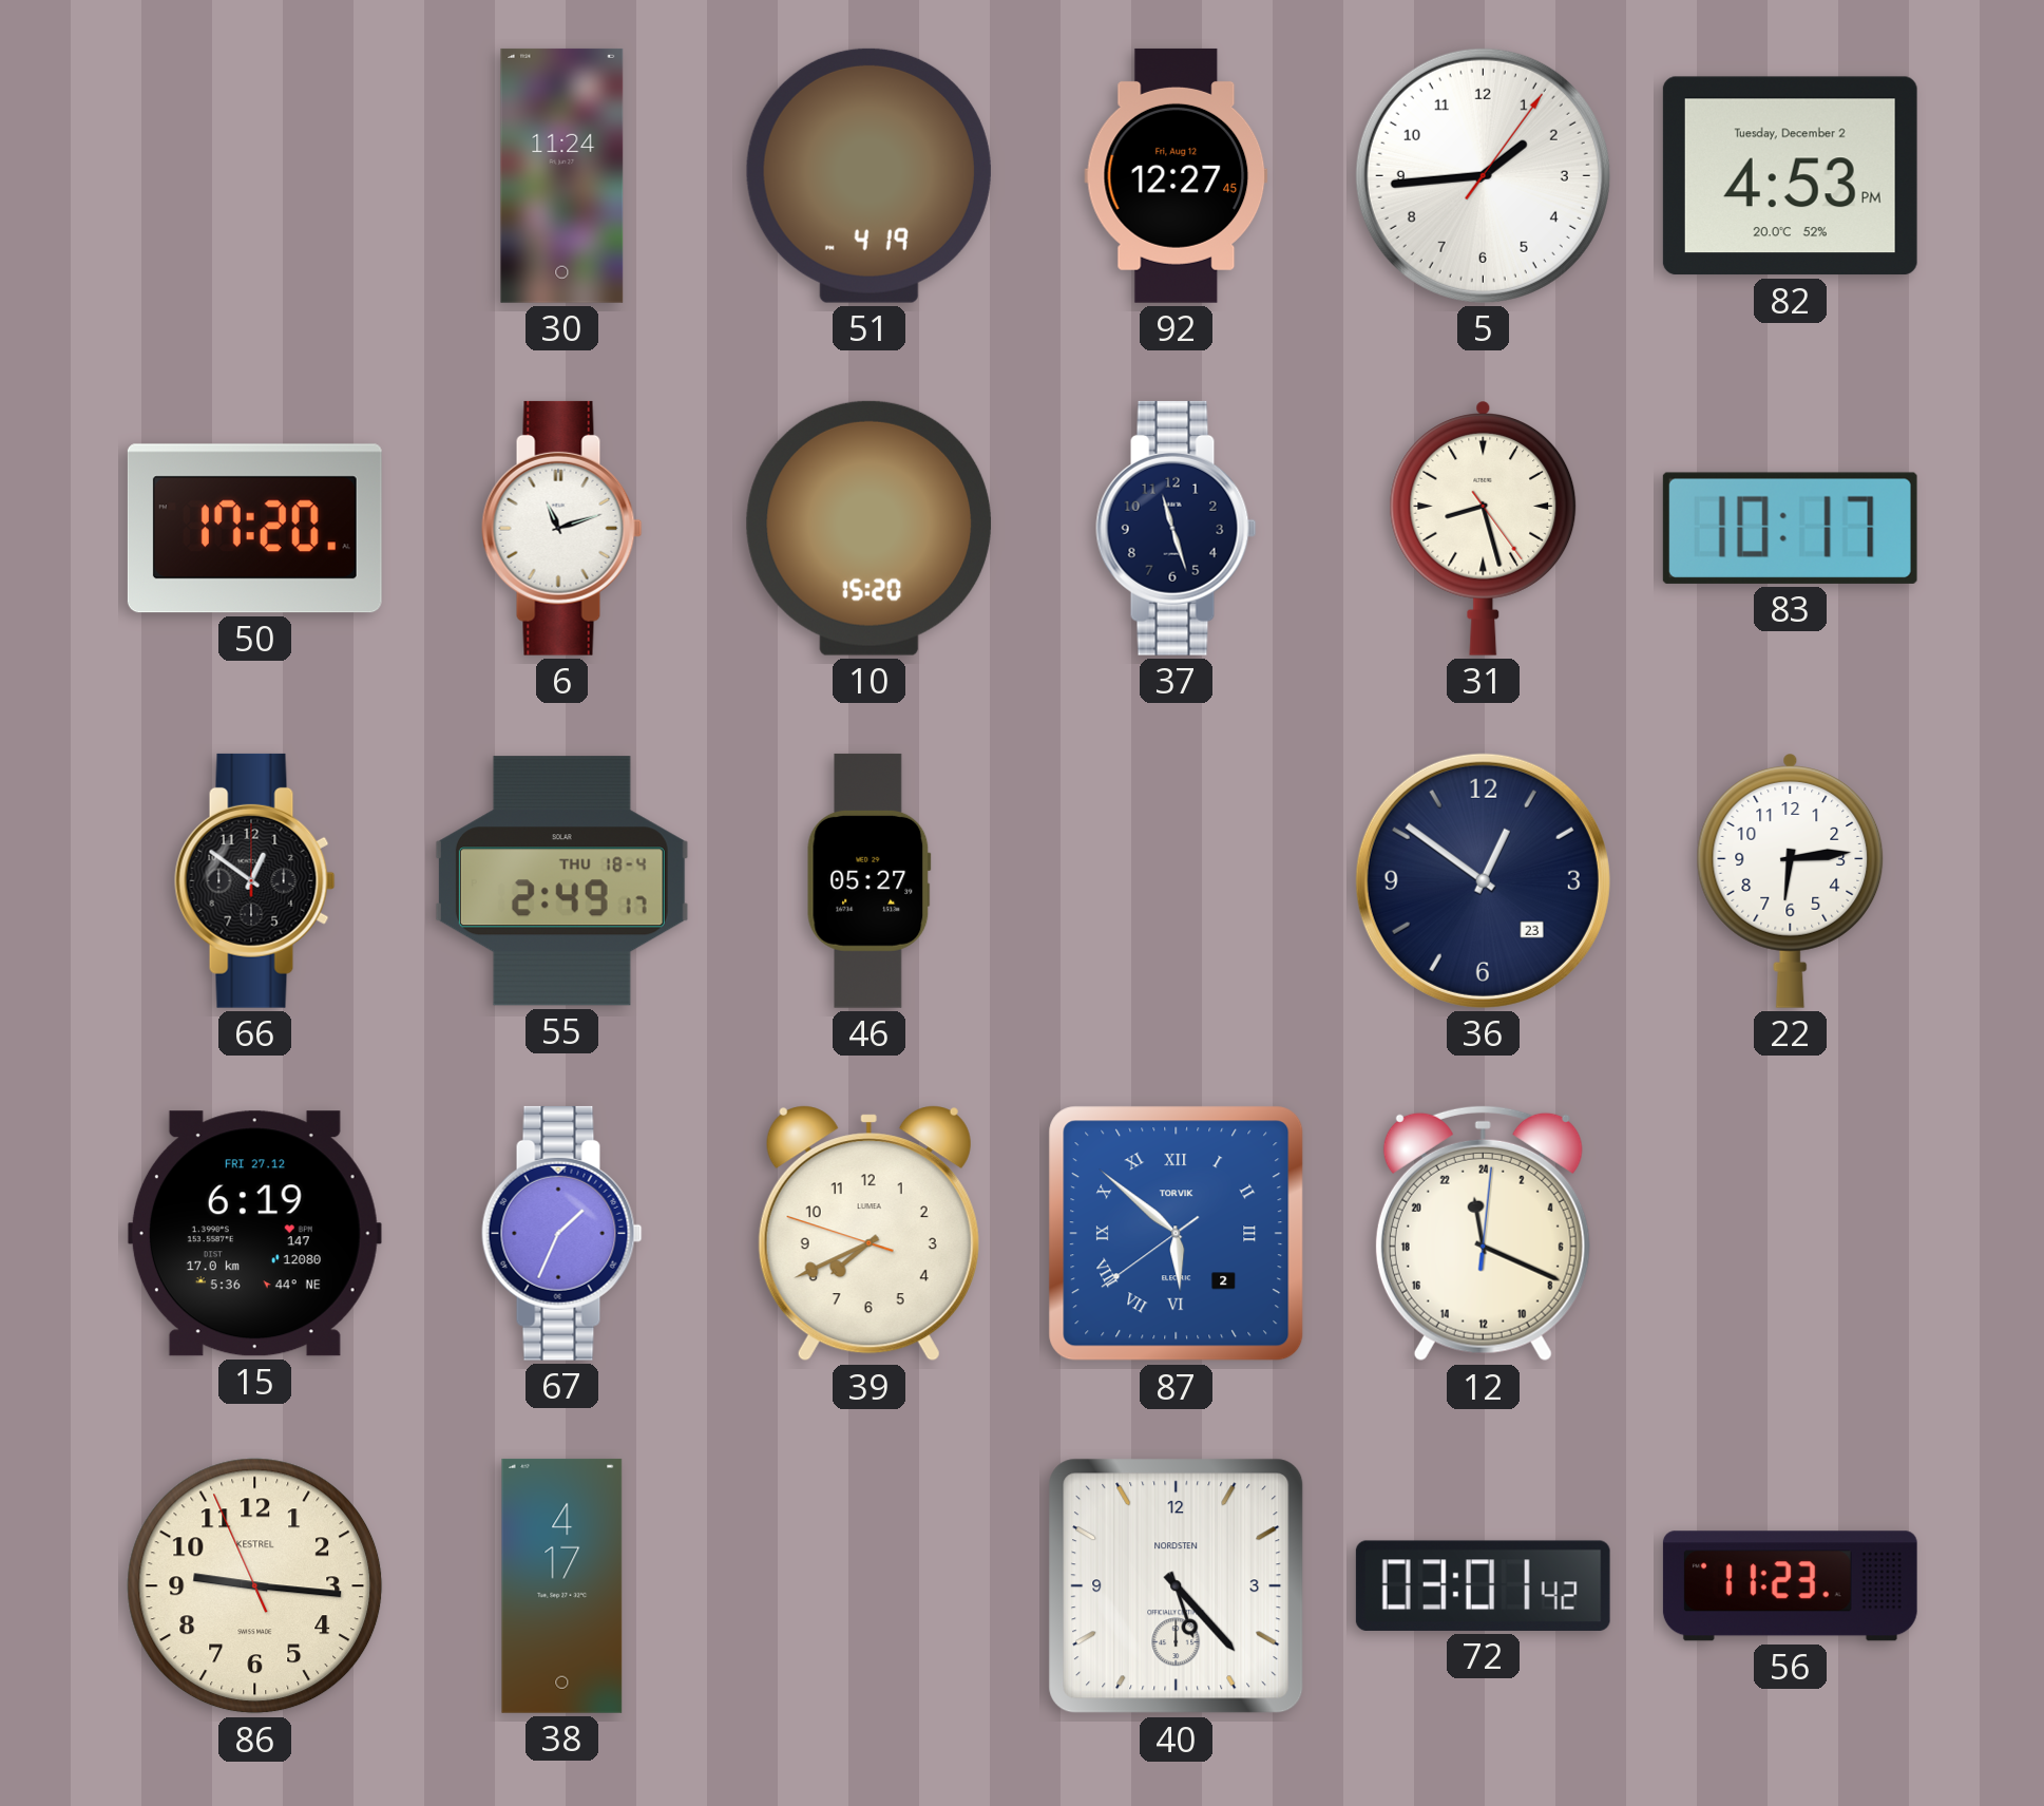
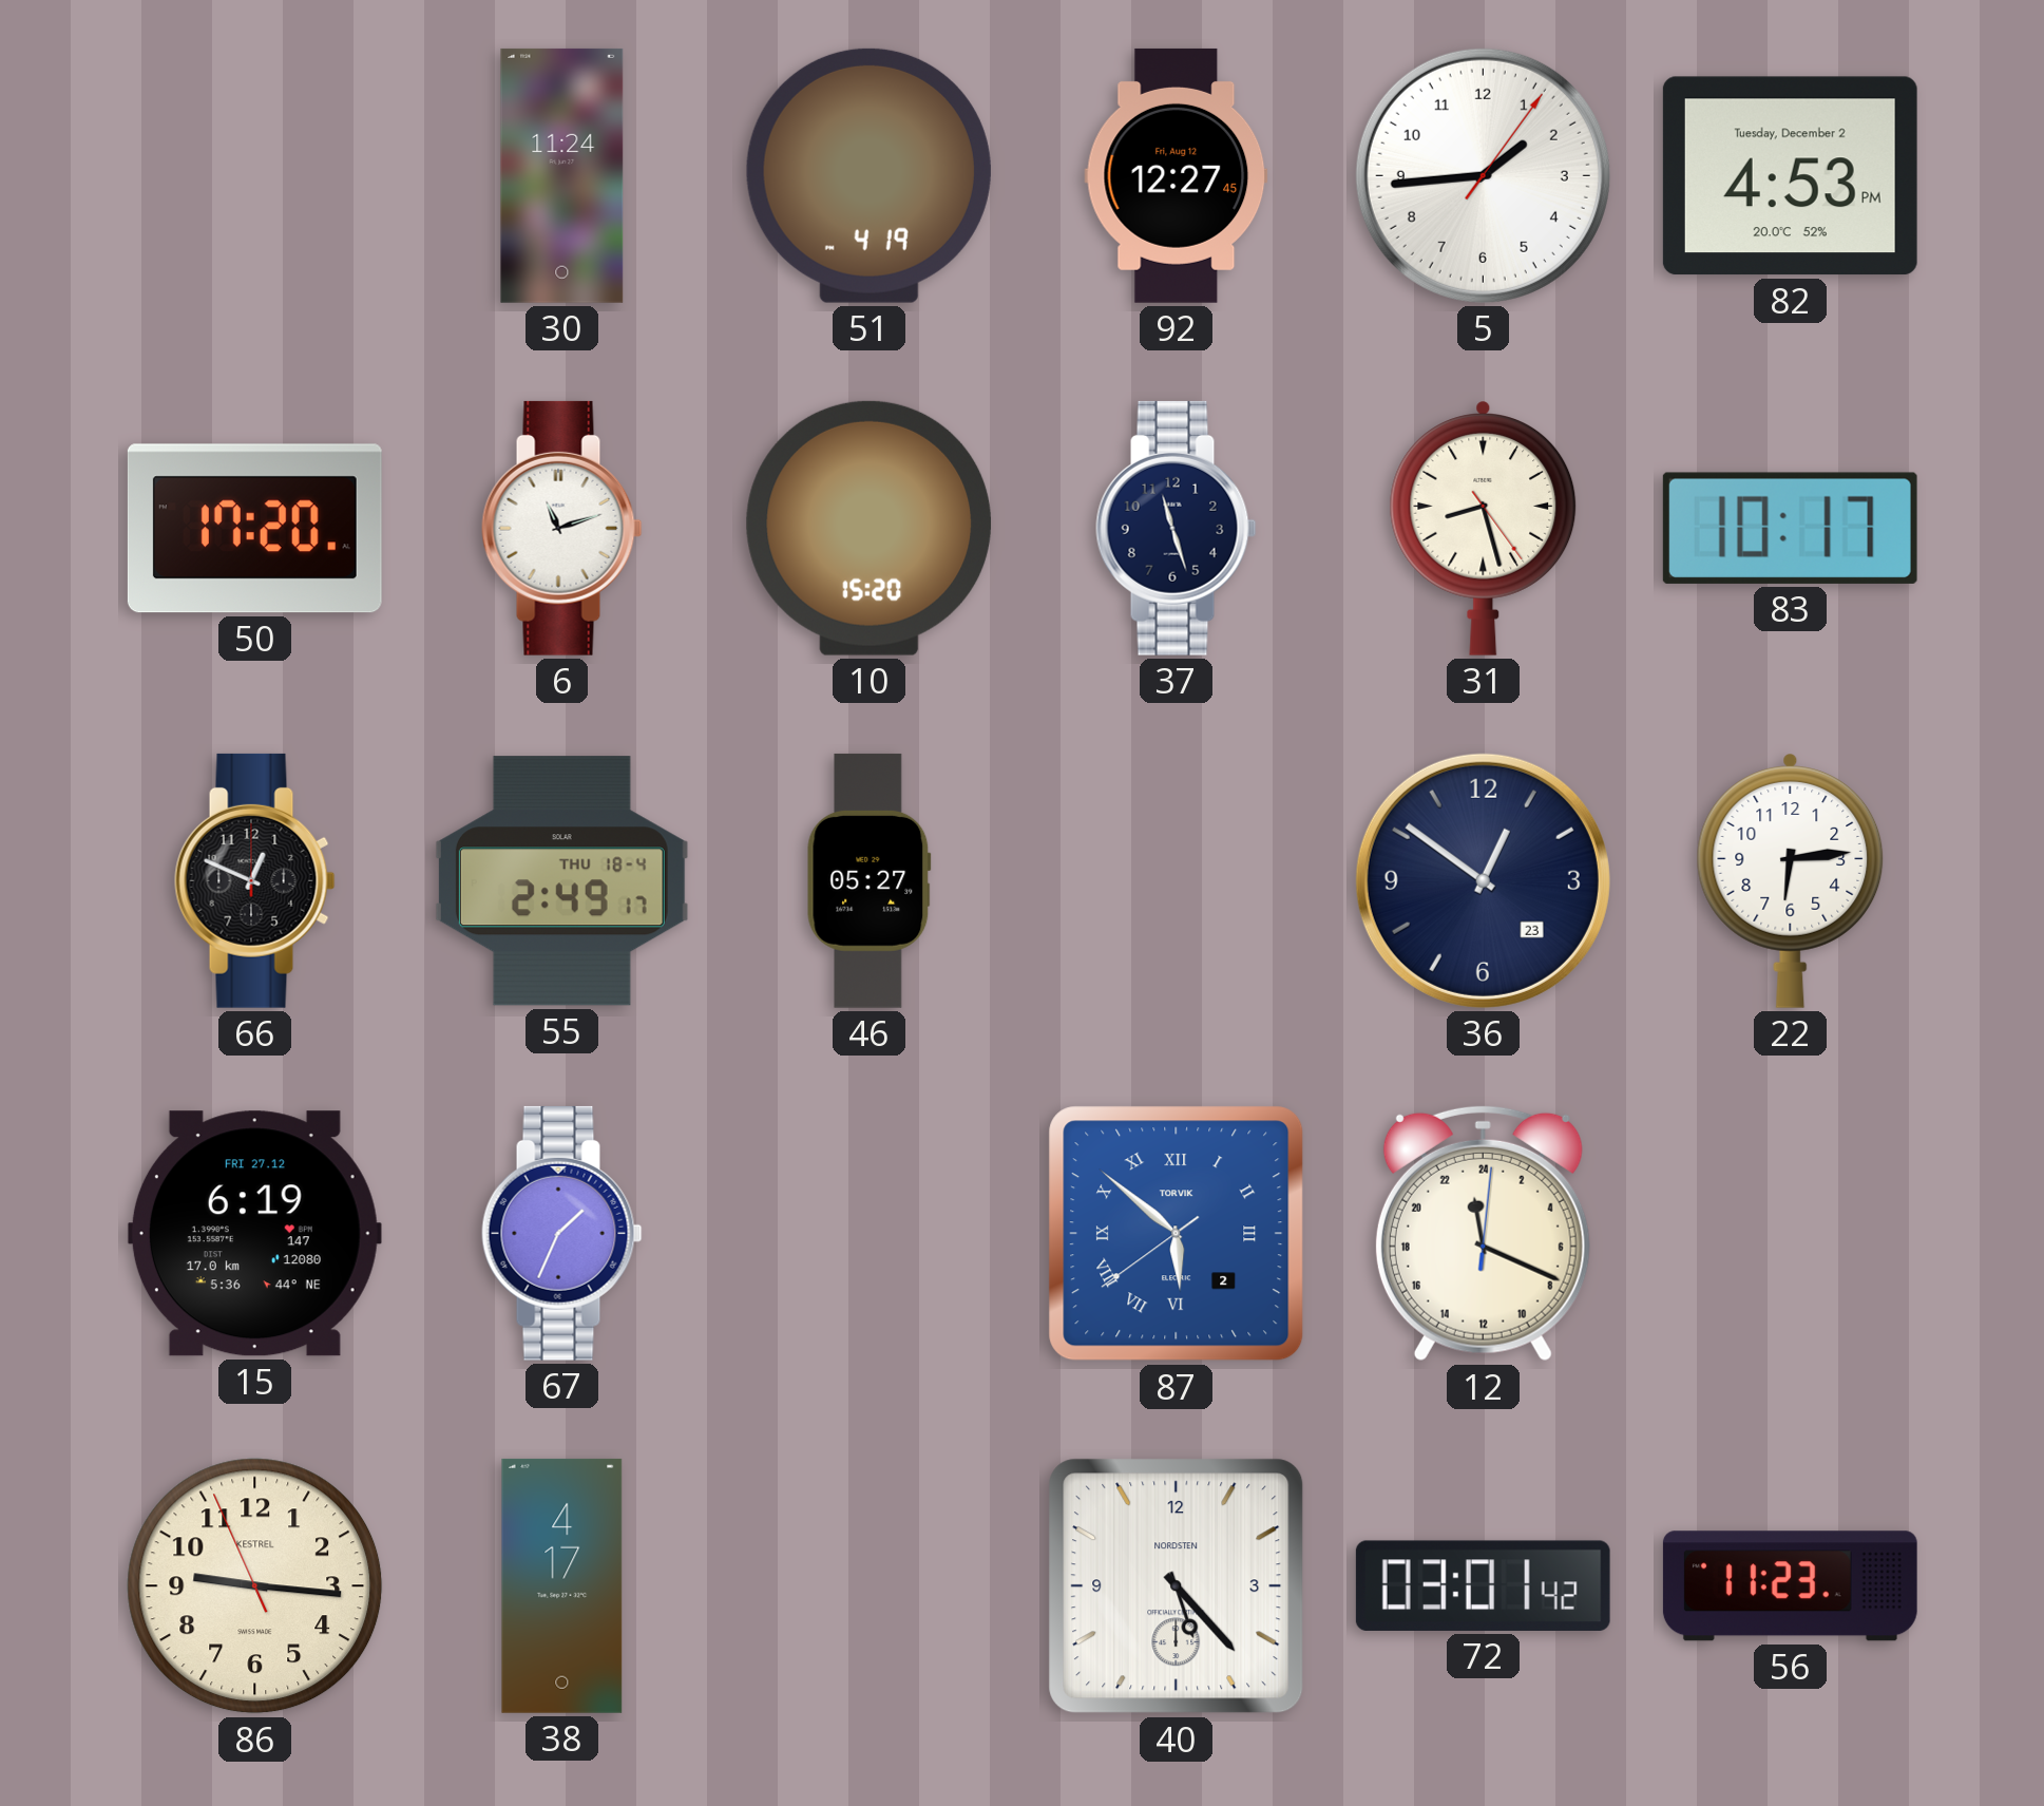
66: 12:51 -> 12:49
39: 7:40 -> none
